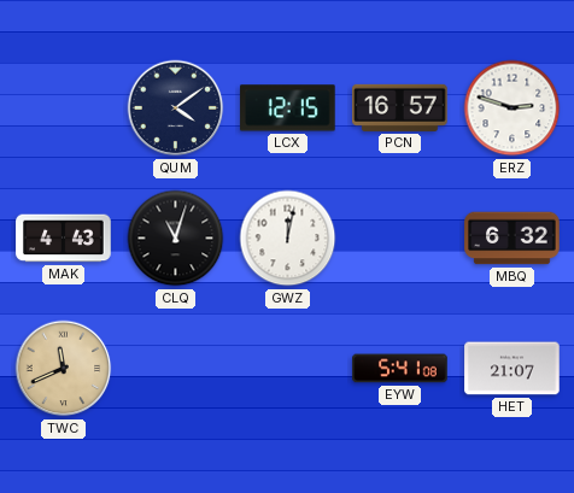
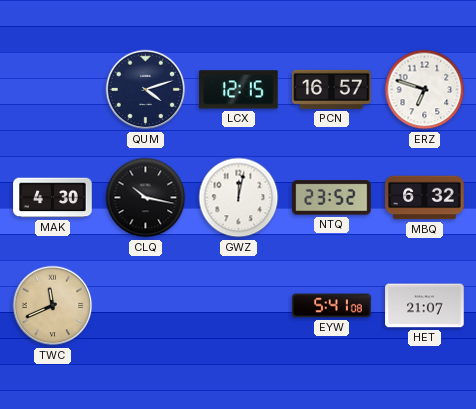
QUM: 4:09 -> 4:12
ERZ: 2:48 -> 6:48
MAK: 4:43 -> 4:30
CLQ: 11:03 -> 10:17
NTQ: none -> 23:52
